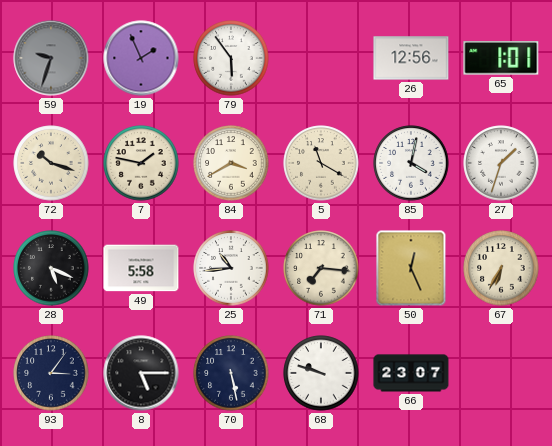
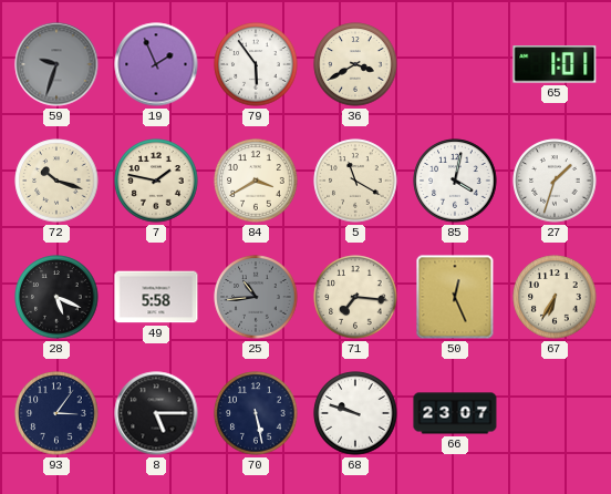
36: none -> 3:40
26: 12:56 -> none
25 dial: white -> grey
